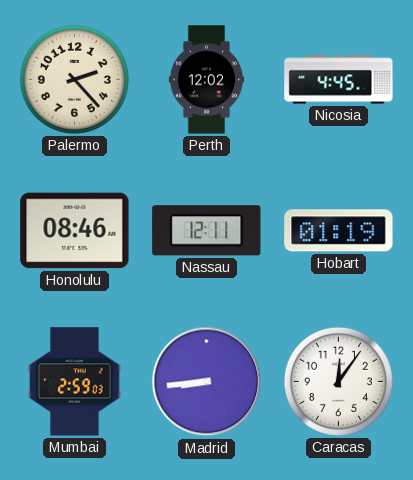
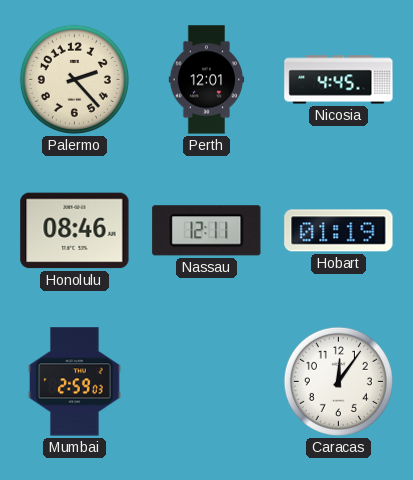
Perth: 12:02 -> 12:01
Madrid: 8:44 -> none
